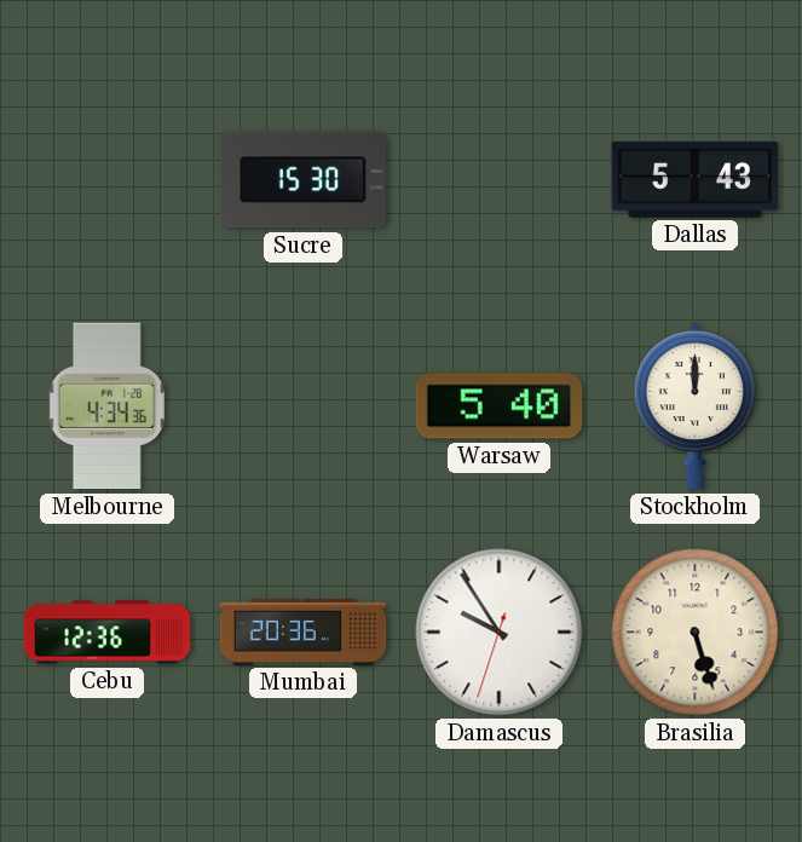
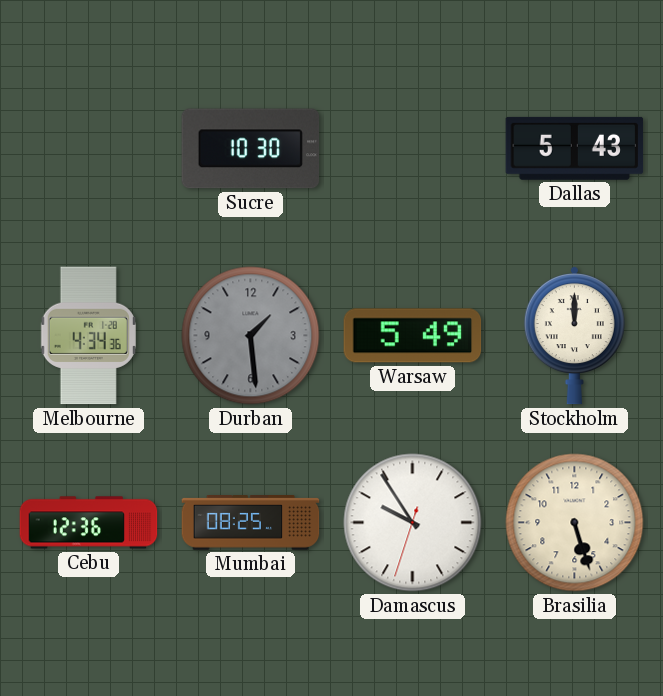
Sucre: 15:30 -> 10:30
Durban: none -> 1:29
Warsaw: 5:40 -> 5:49
Mumbai: 20:36 -> 08:25
